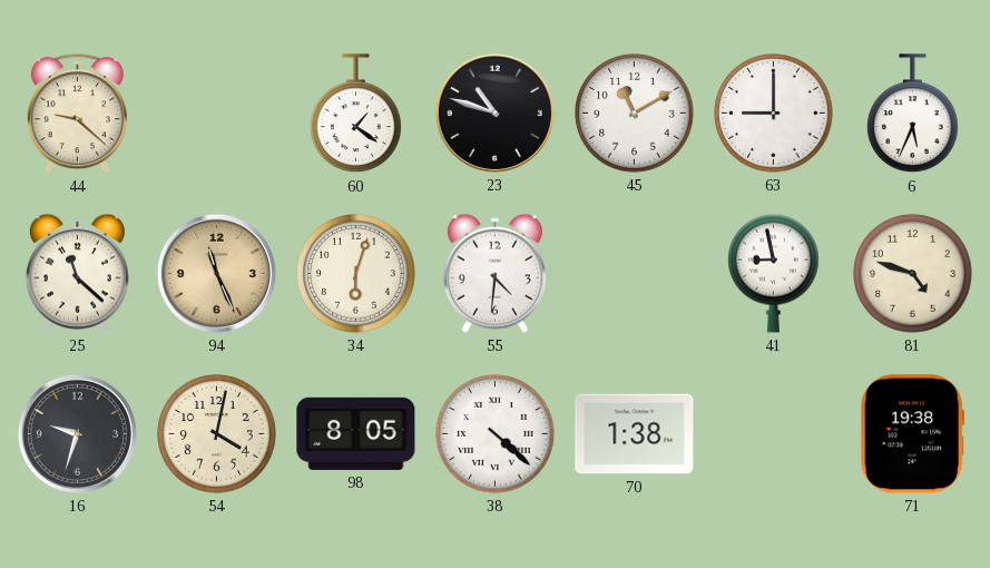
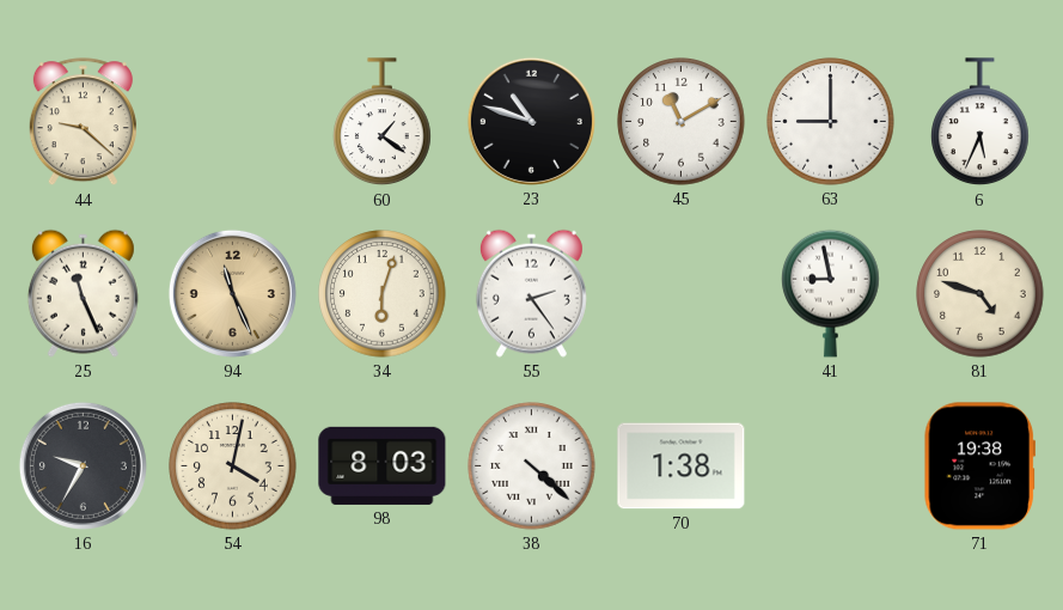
25: 11:22 -> 11:26
55: 4:31 -> 2:24
16: 9:33 -> 9:35
98: 8:05 -> 8:03
